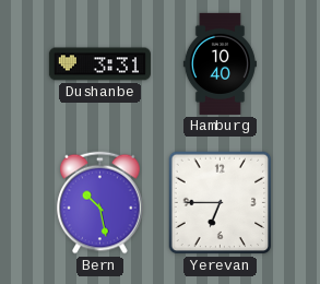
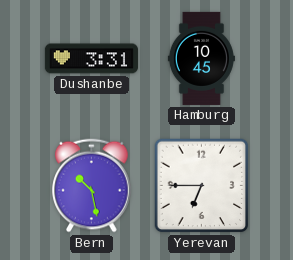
Hamburg: 10:40 -> 10:45
